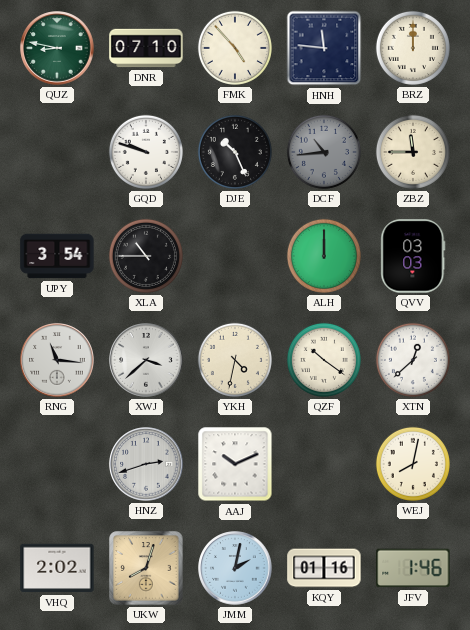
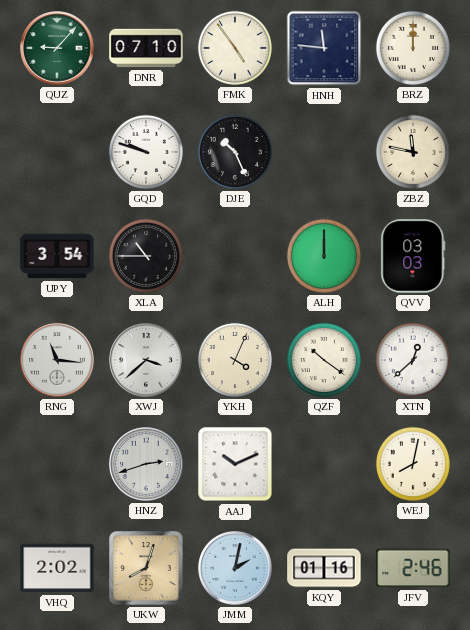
QUZ: 8:47 -> 9:07
FMK: 4:53 -> 4:54
DCF: 10:44 -> none
ZBZ: 11:45 -> 11:47
YKH: 4:32 -> 4:04
JFV: 1:46 -> 2:46
